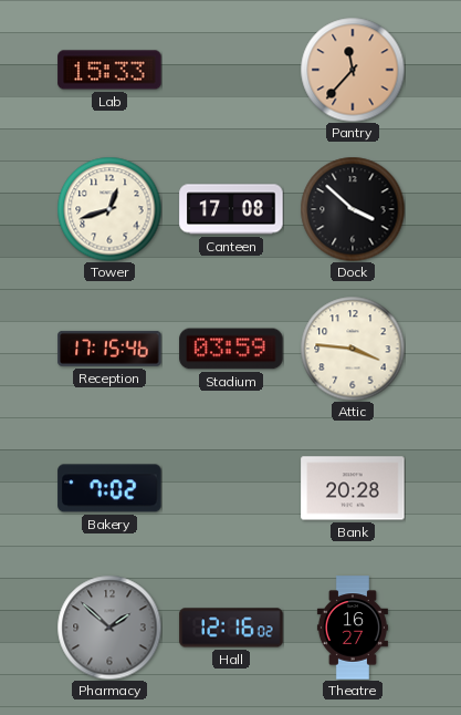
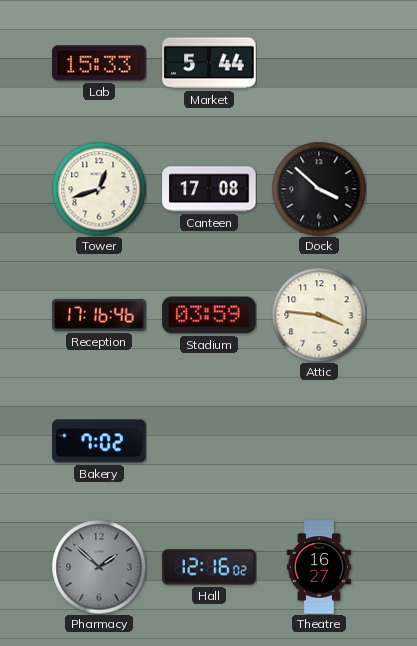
Market: none -> 5:44
Pantry: 11:37 -> none
Reception: 17:15 -> 17:16
Bank: 20:28 -> none
